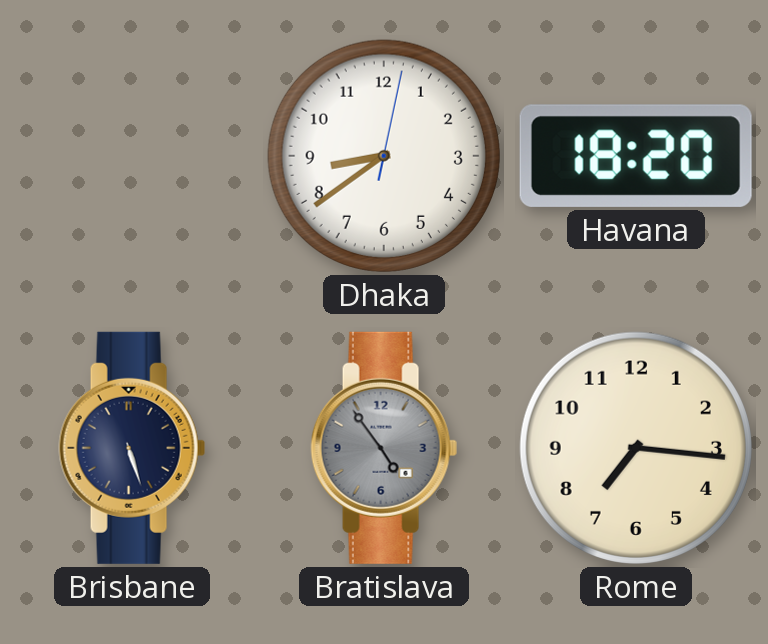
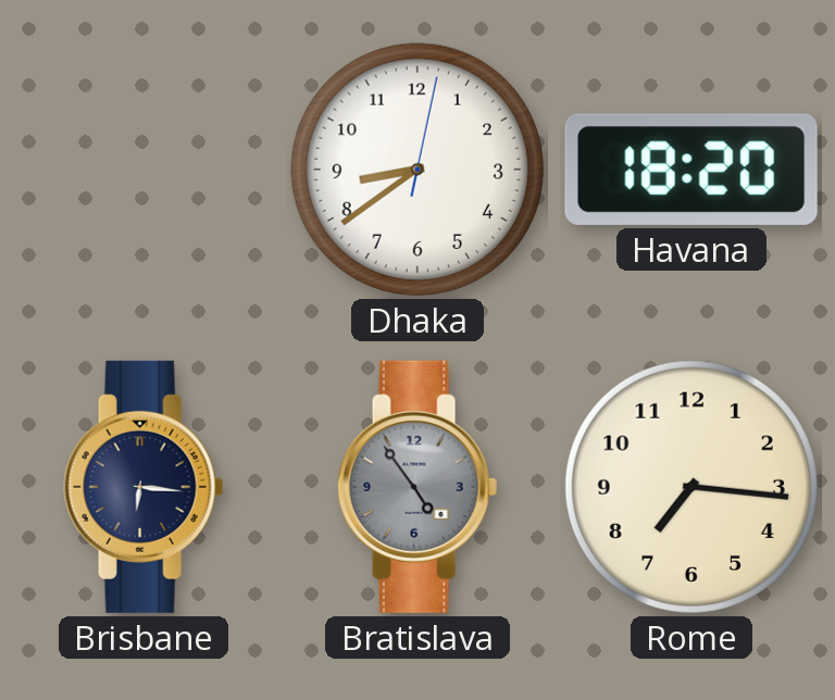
Brisbane: 5:27 -> 6:16
